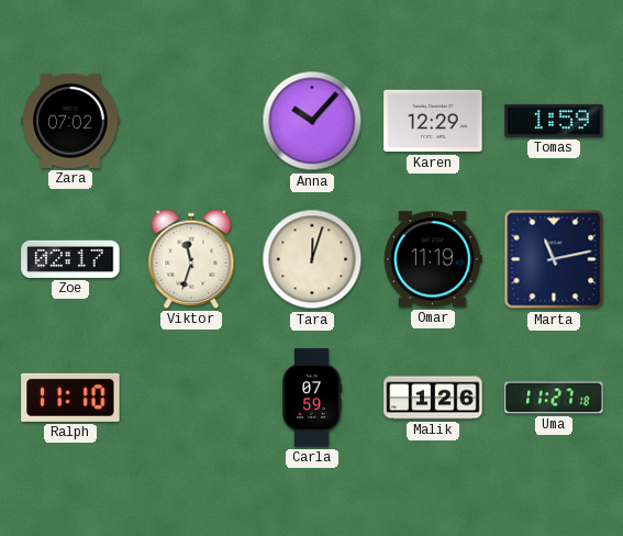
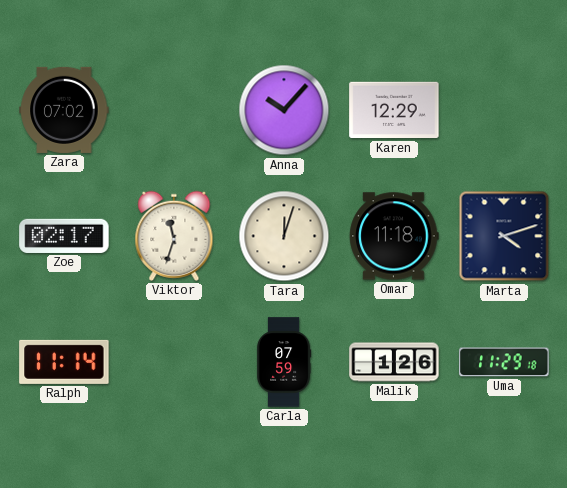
Tomas: 1:59 -> none
Omar: 11:19 -> 11:18
Marta: 11:13 -> 4:12
Ralph: 11:10 -> 11:14
Uma: 11:27 -> 11:29
